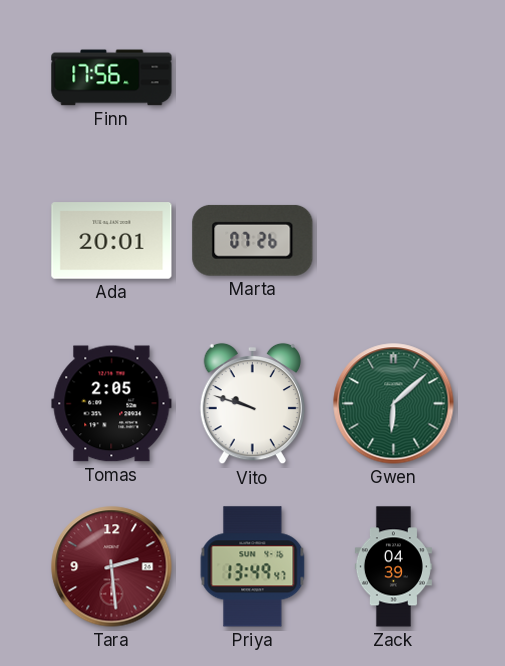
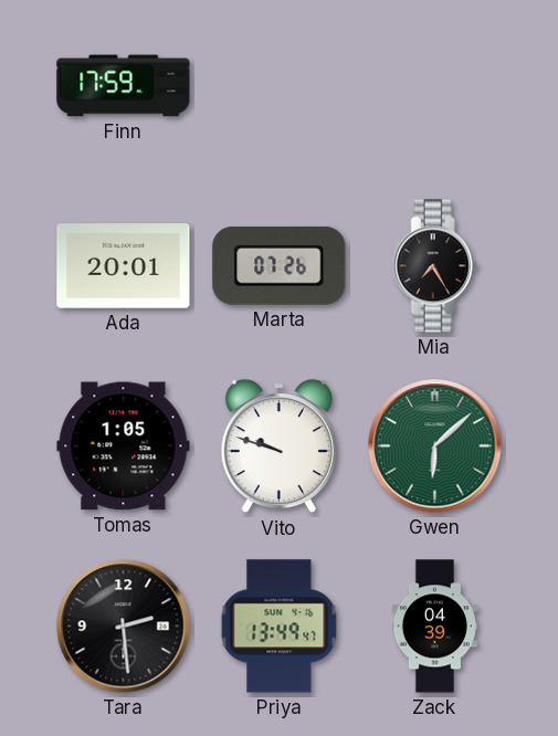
Finn: 17:56 -> 17:59
Mia: none -> 7:25
Tomas: 2:05 -> 1:05
Tara dial: burgundy -> black
